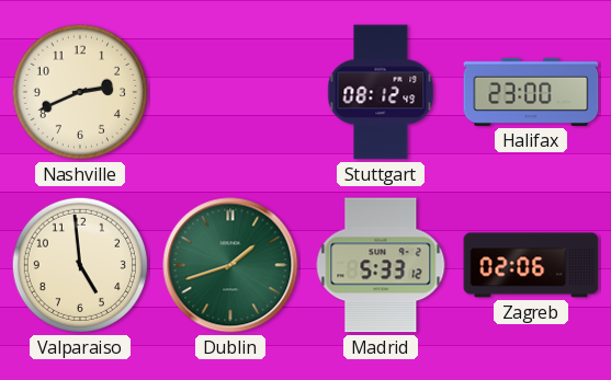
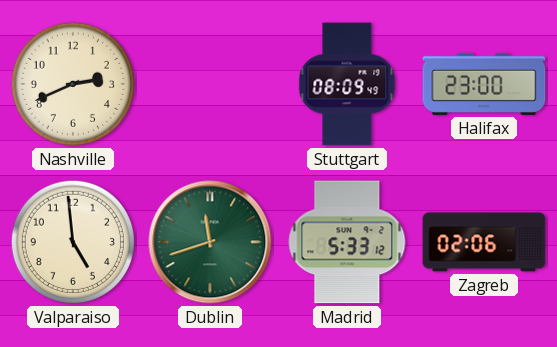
Stuttgart: 08:12 -> 08:09
Dublin: 1:42 -> 11:42
